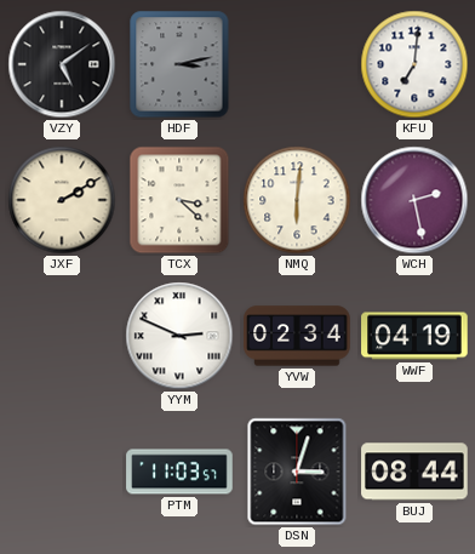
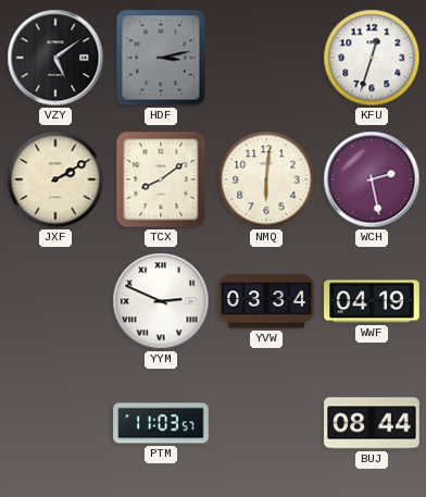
KFU: 7:01 -> 12:33
TCX: 3:22 -> 8:09
YVW: 02:34 -> 03:34
DSN: 3:03 -> none
